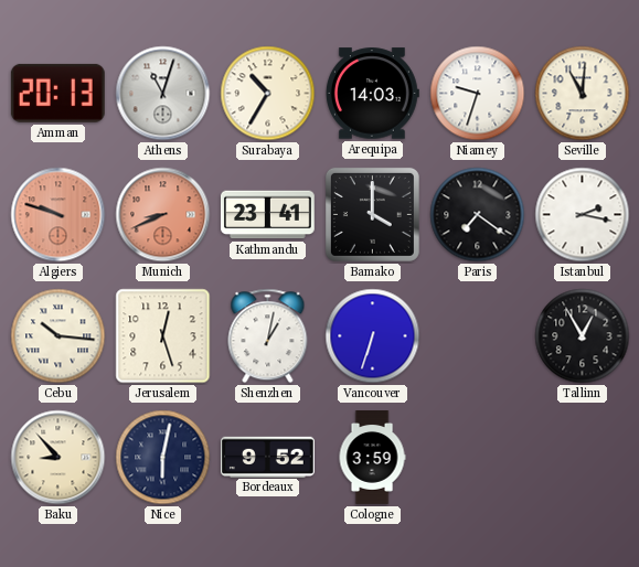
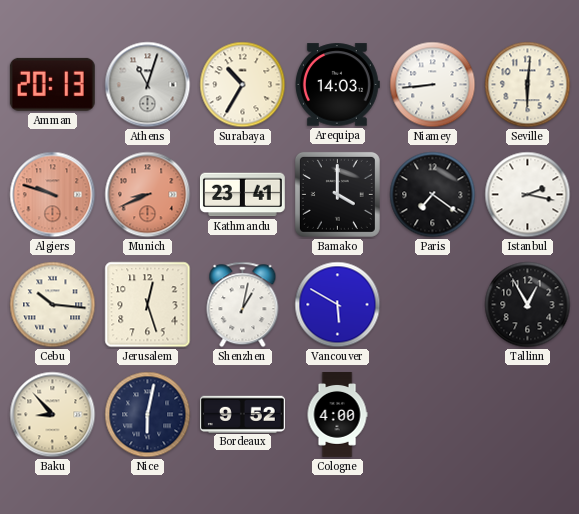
Niamey: 9:33 -> 8:44
Seville: 11:01 -> 6:01
Vancouver: 6:33 -> 5:50
Cologne: 3:59 -> 4:00
